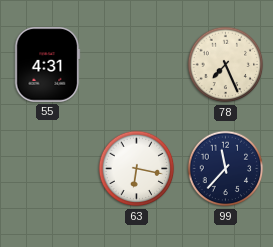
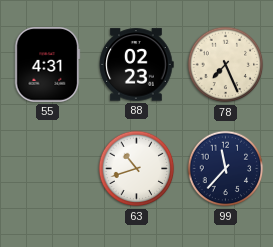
88: none -> 02:23
63: 6:17 -> 10:42
